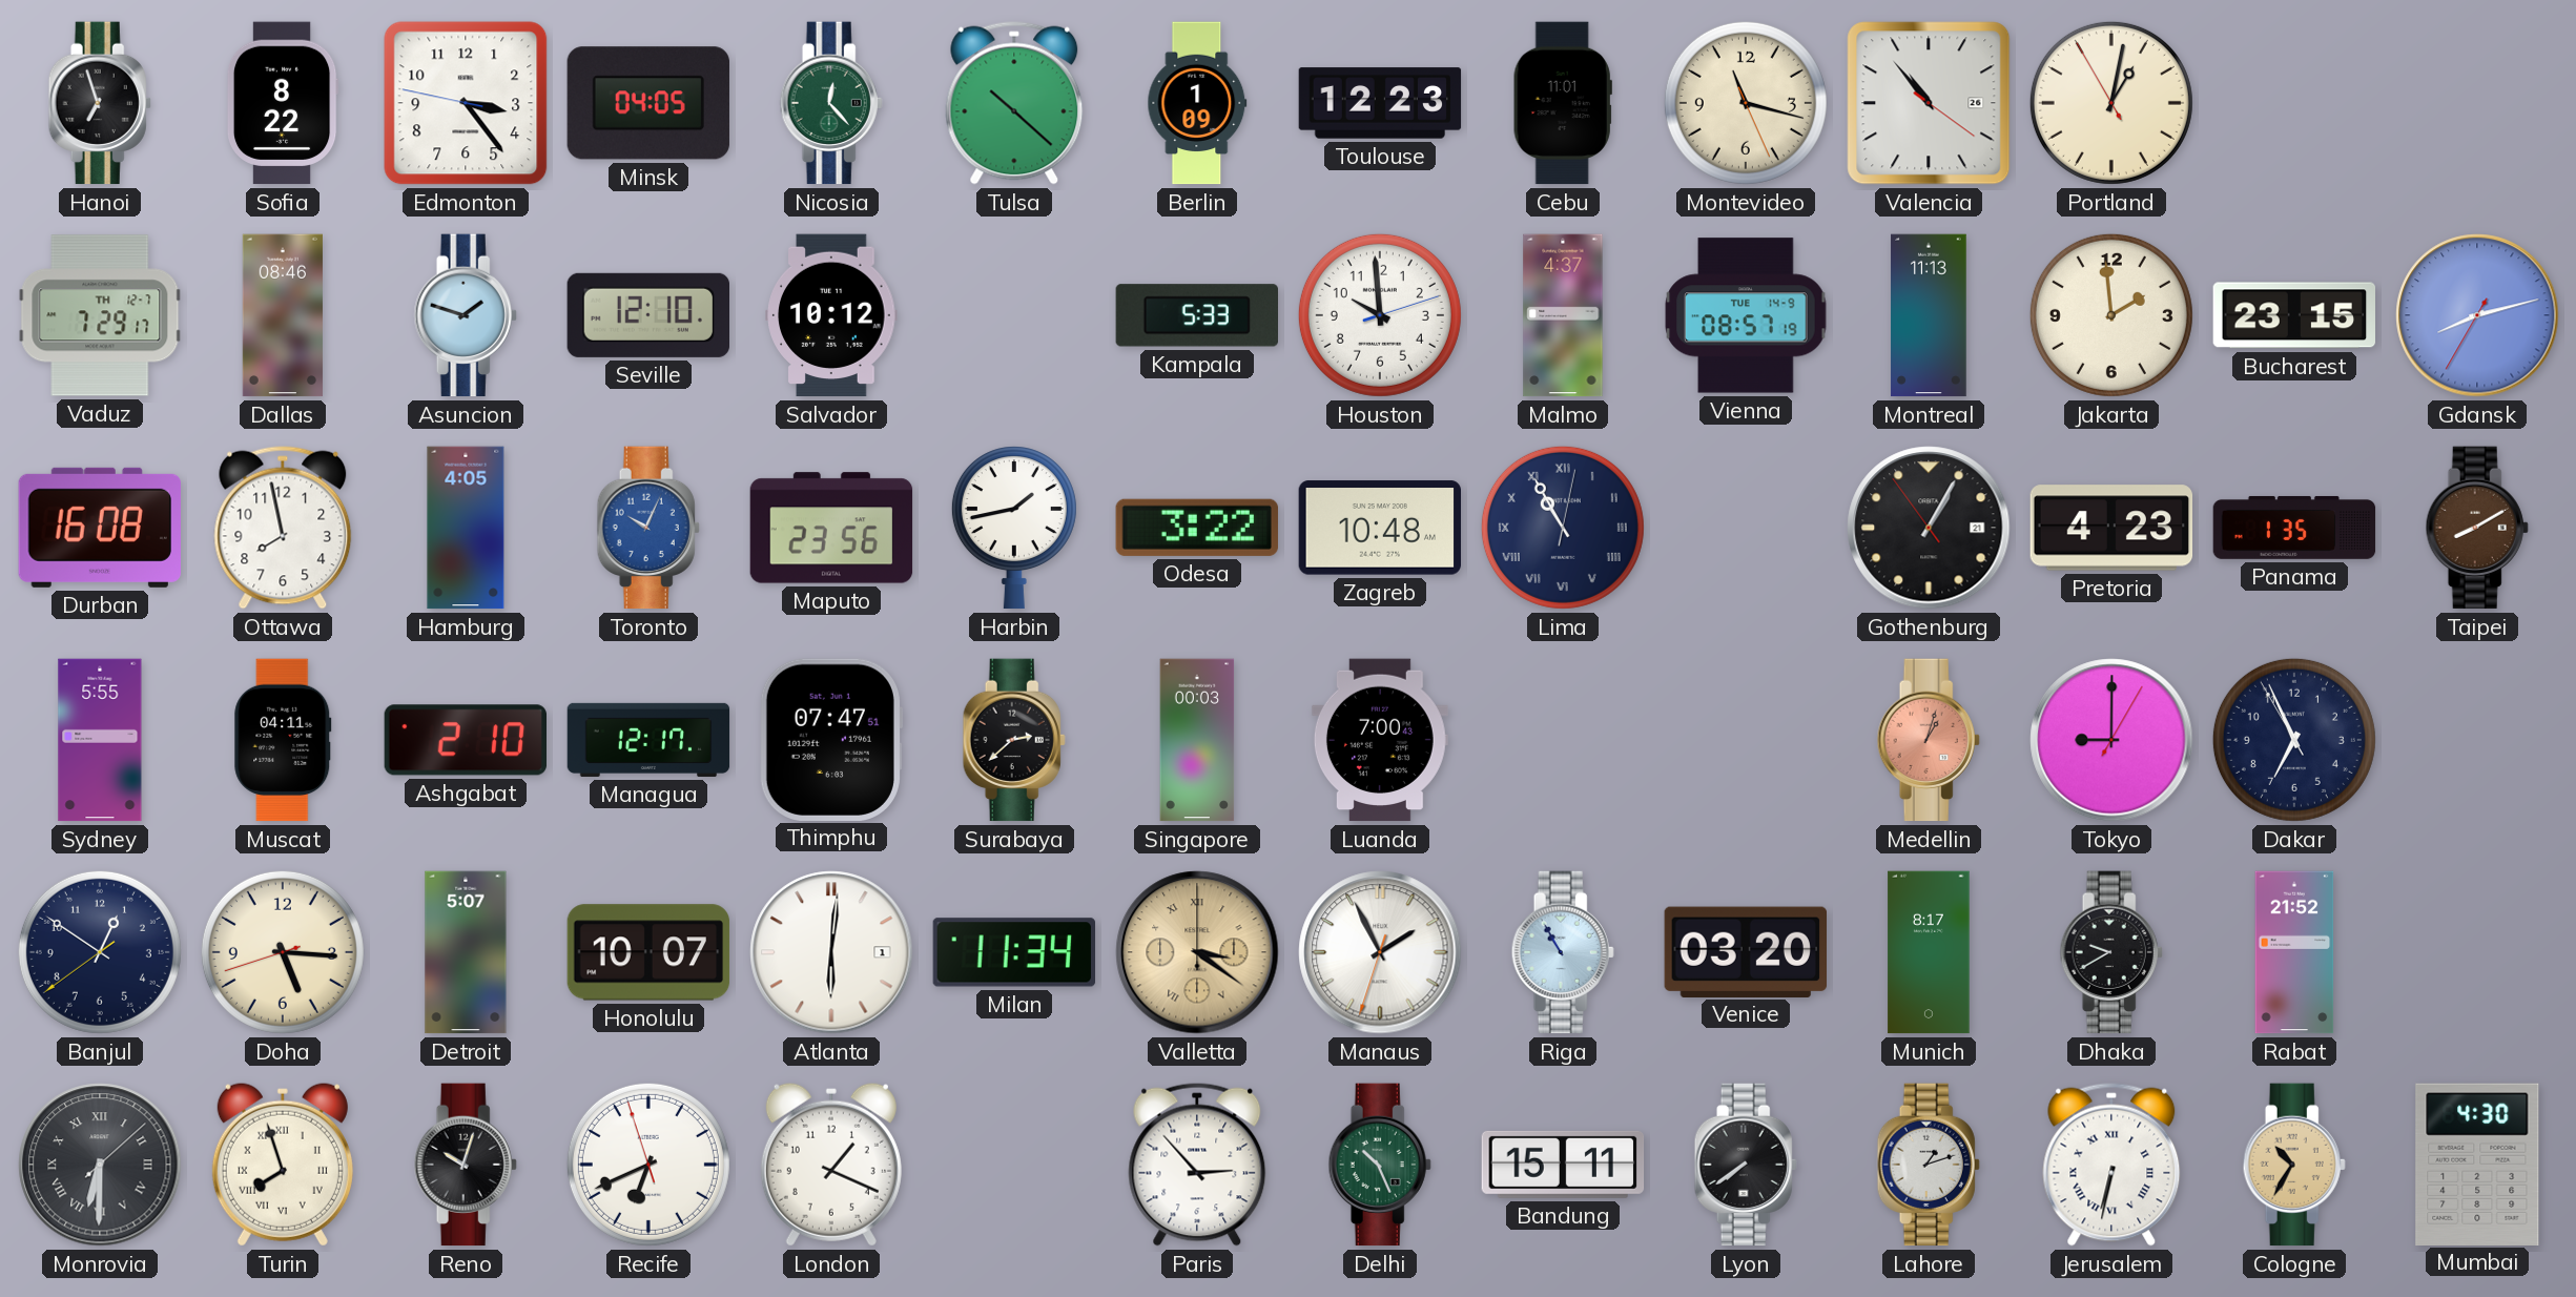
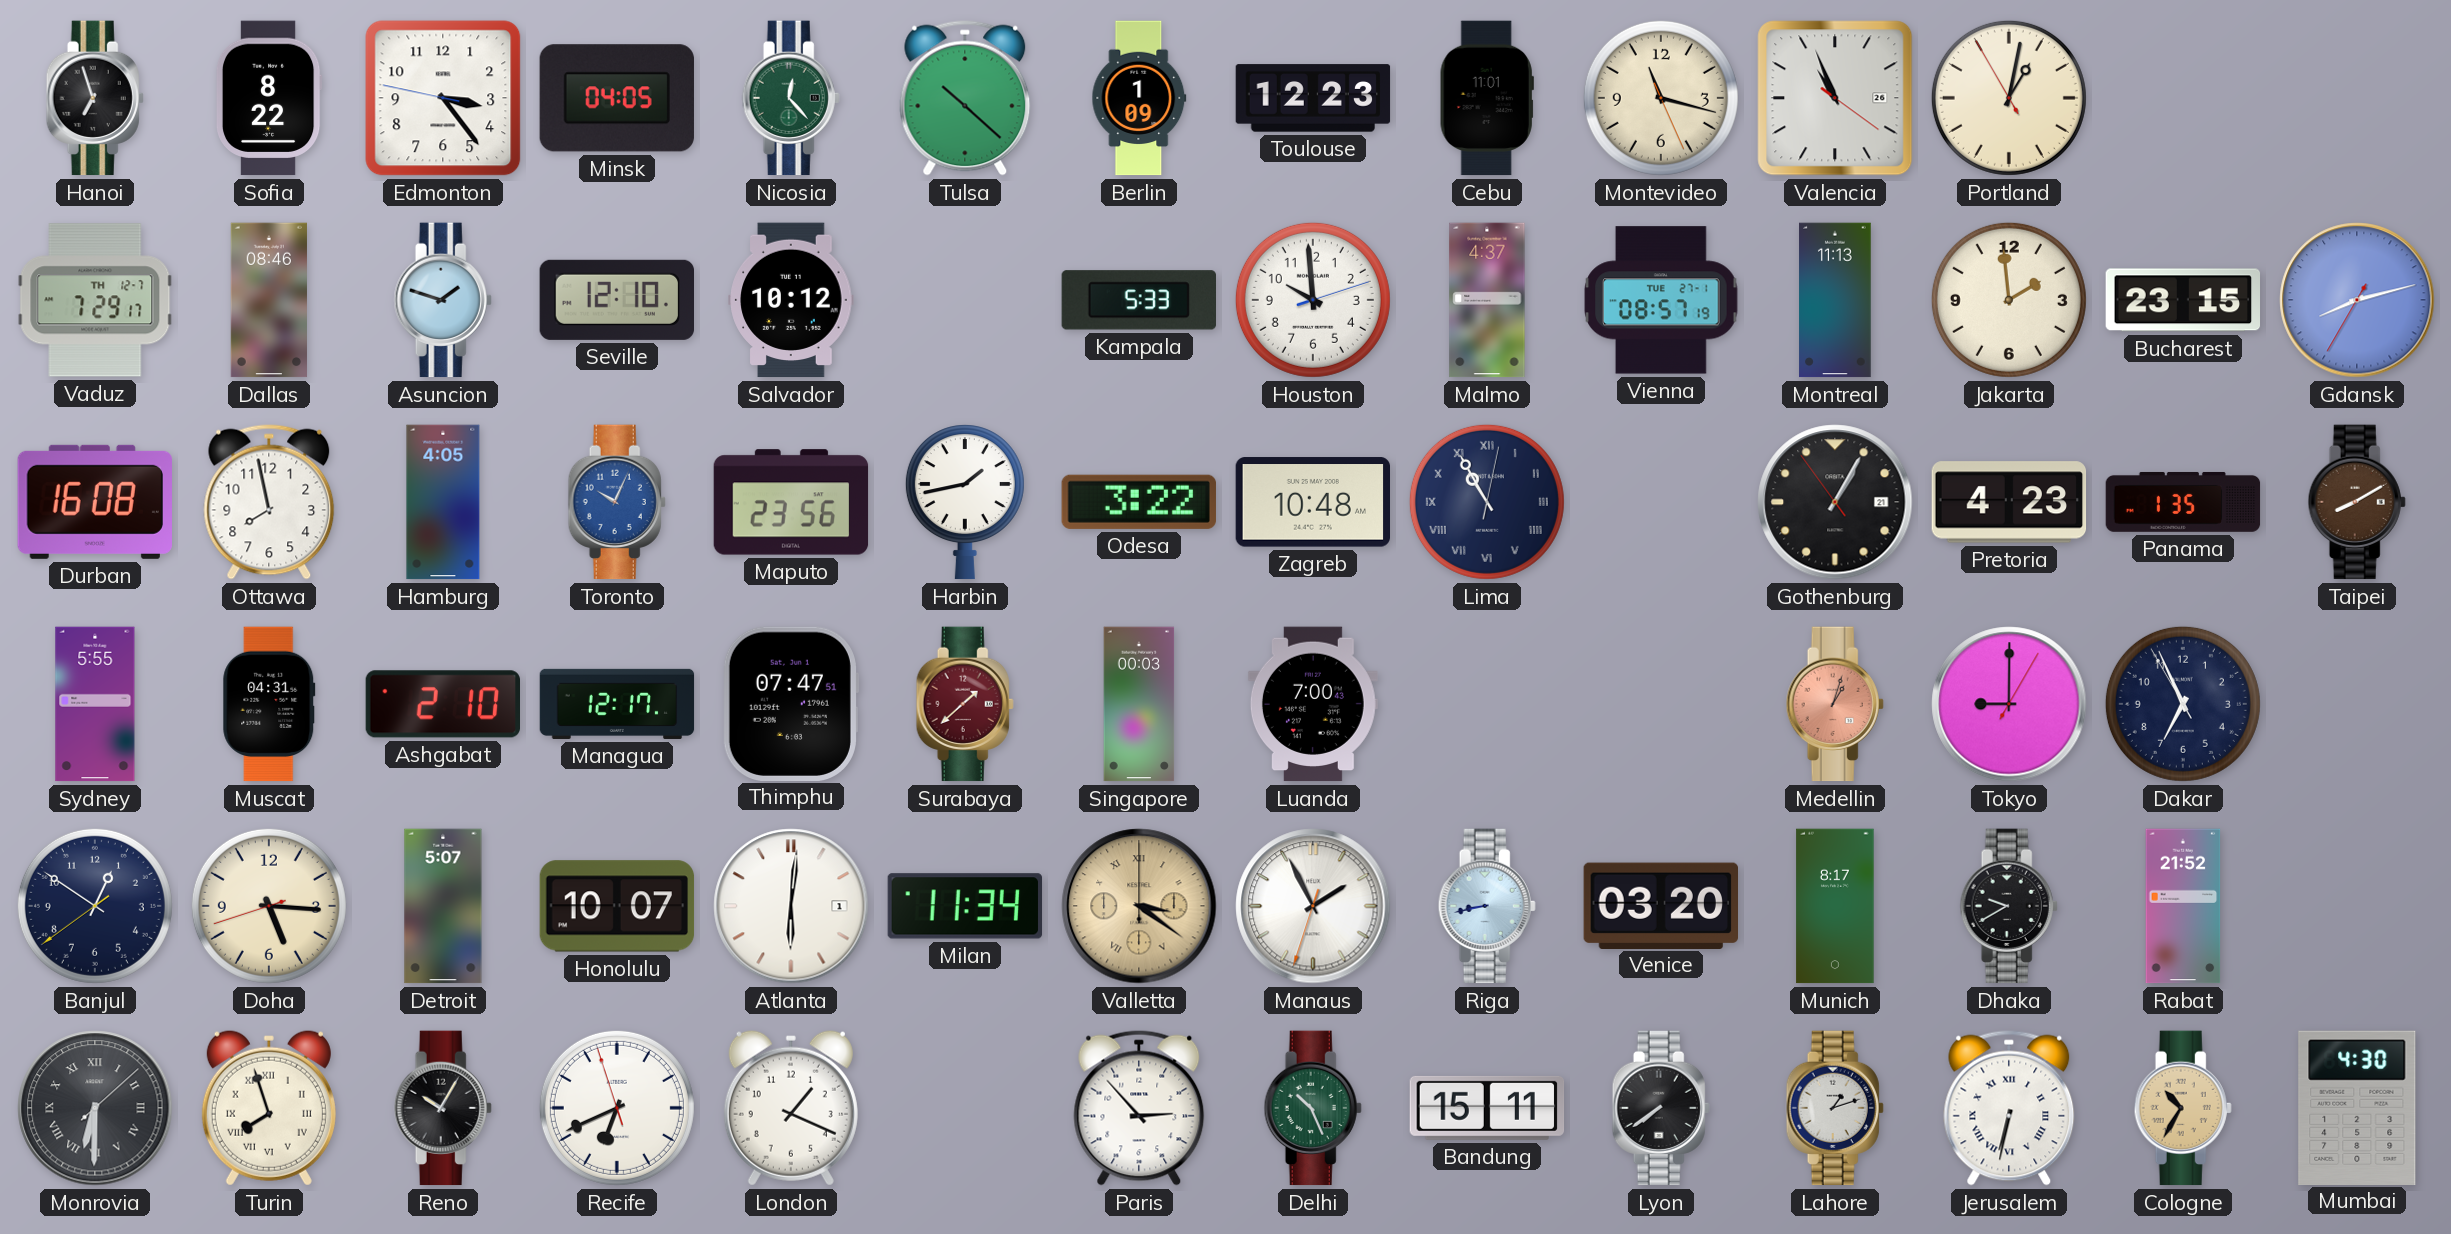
Valencia: 10:53 -> 10:56
Vienna date: TUE 14-9 -> TUE 27-1
Muscat: 04:11 -> 04:31
Surabaya: 2:38 -> 1:38
Surabaya dial: black -> burgundy
Riga: 10:55 -> 8:43
Reno: 10:03 -> 10:05
